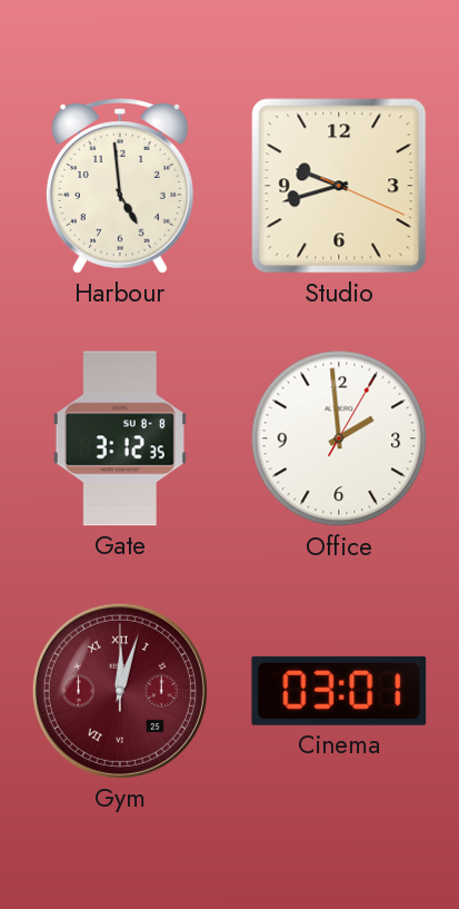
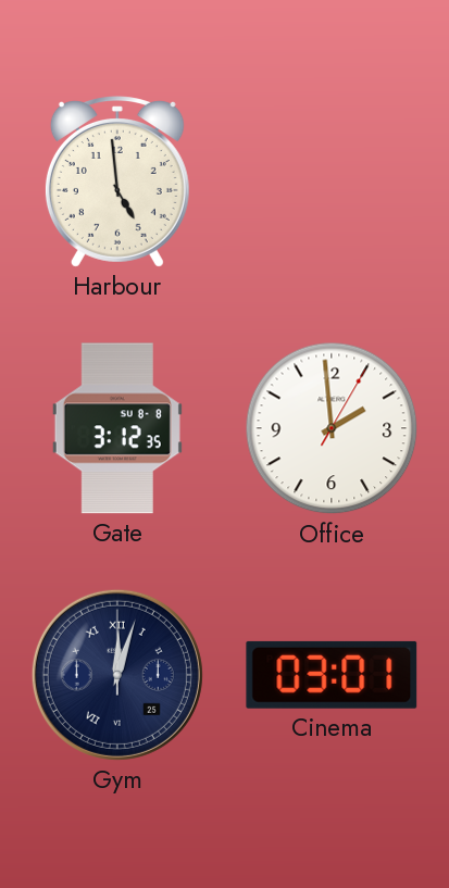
Studio: 9:42 -> none
Gym dial: burgundy -> navy
